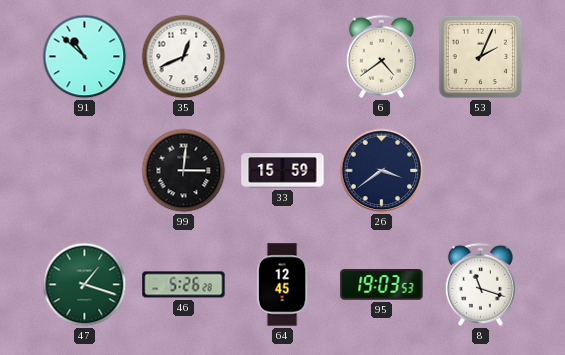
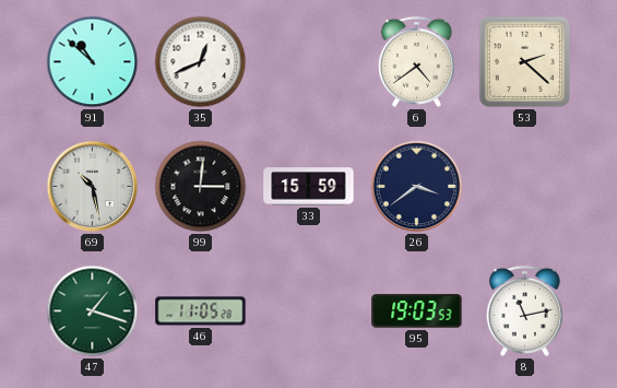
53: 2:04 -> 2:22
69: none -> 10:28
46: 5:26 -> 11:05
64: 12:45 -> none
8: 11:18 -> 11:13
